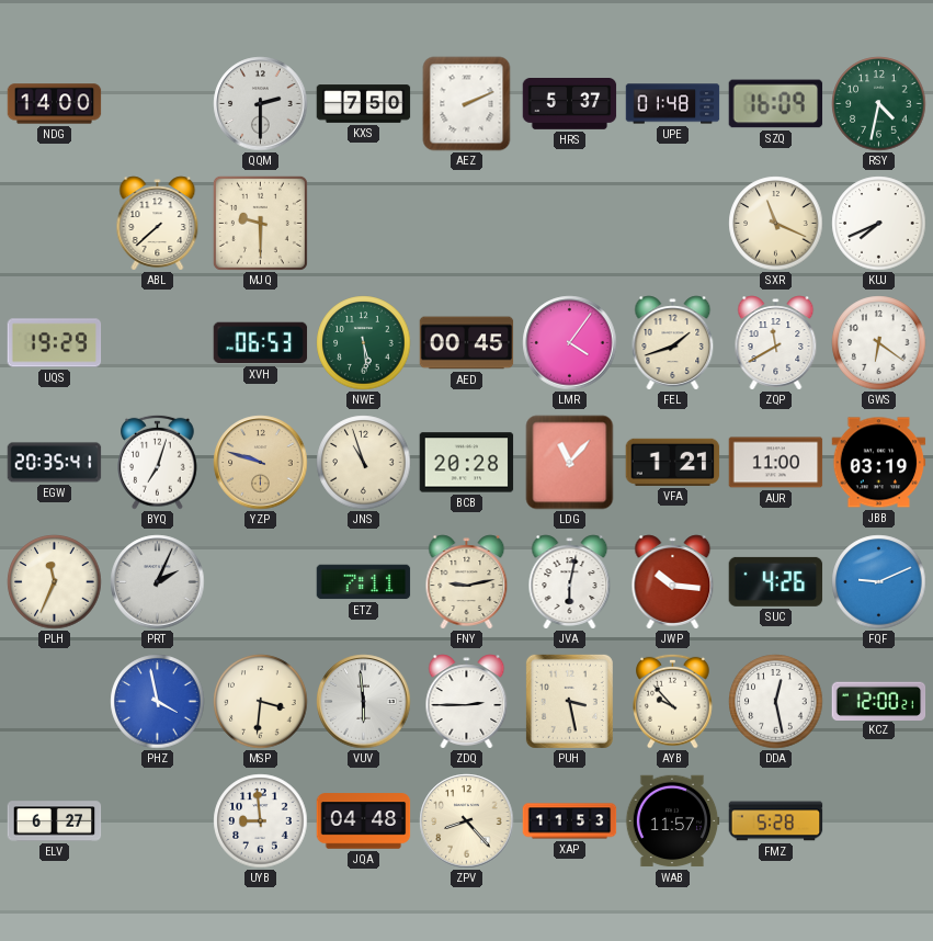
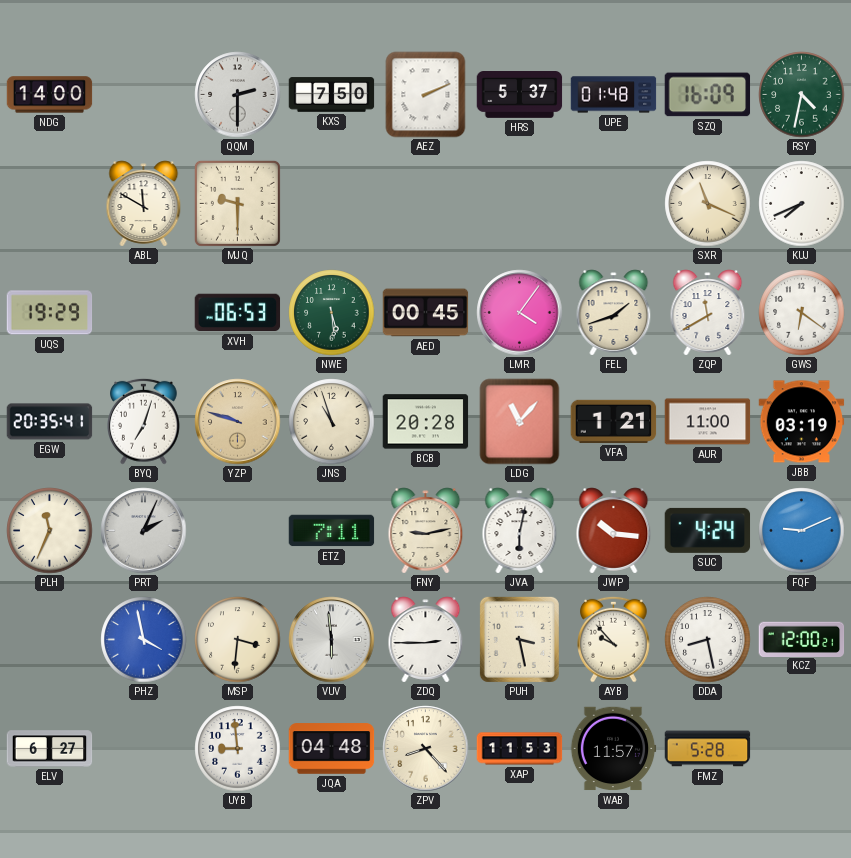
ABL: 7:38 -> 11:50
SUC: 4:26 -> 4:24
DDA: 12:28 -> 8:28
